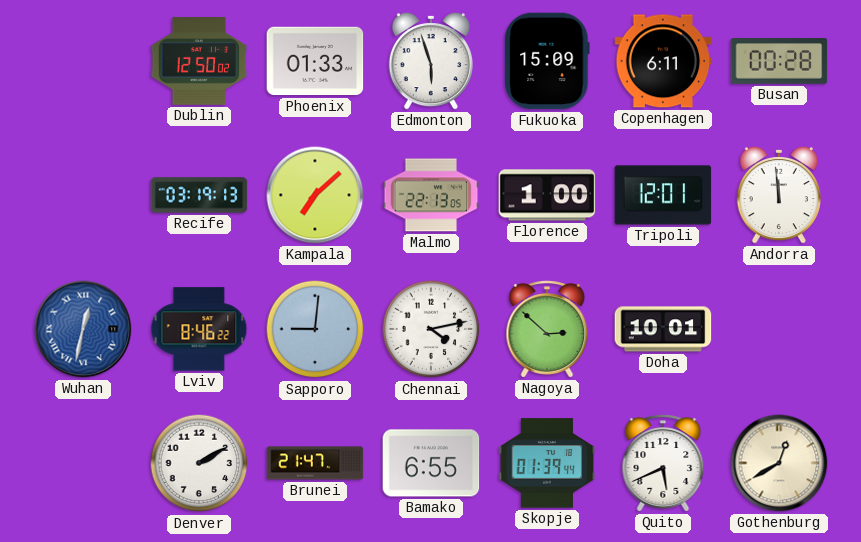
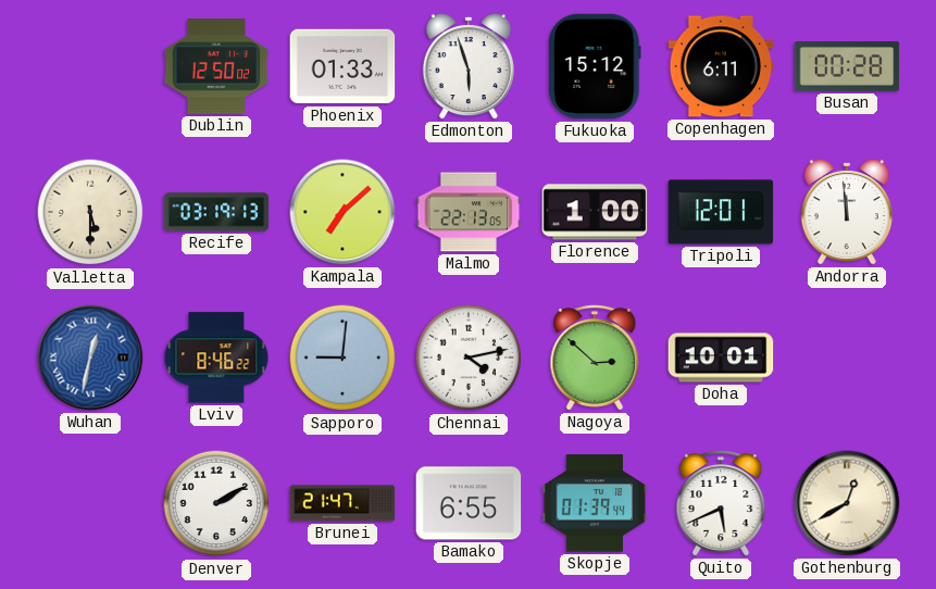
Fukuoka: 15:09 -> 15:12
Valletta: none -> 5:30
